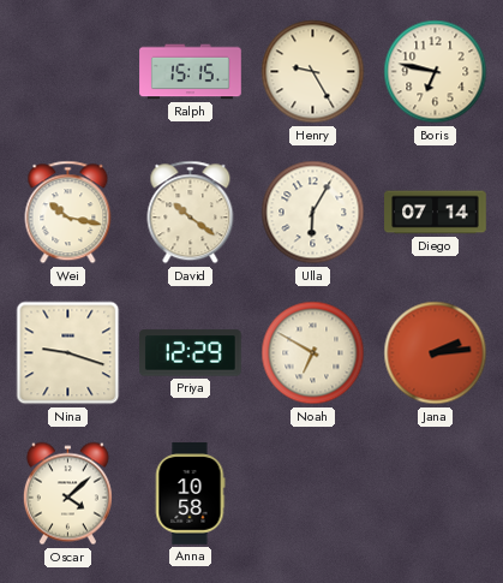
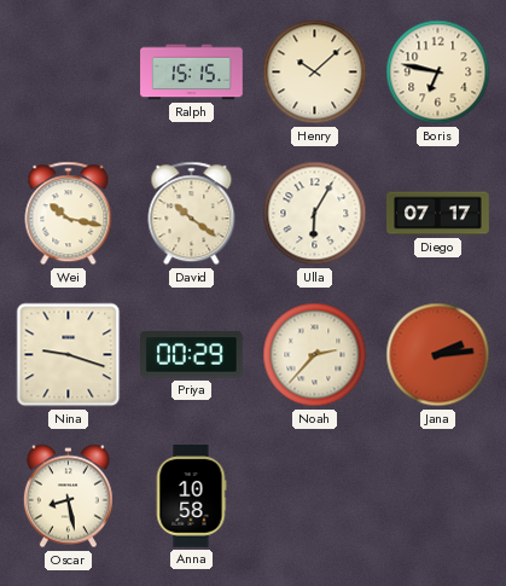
Henry: 9:25 -> 10:08
Diego: 07:14 -> 07:17
Priya: 12:29 -> 00:29
Noah: 6:50 -> 2:37
Oscar: 4:08 -> 8:28
